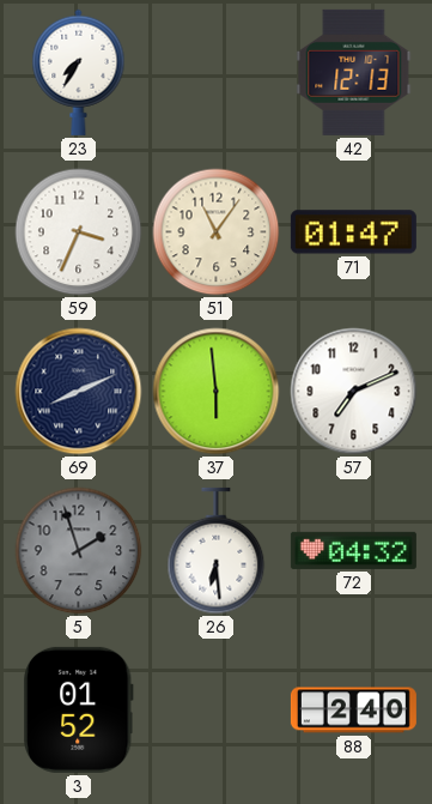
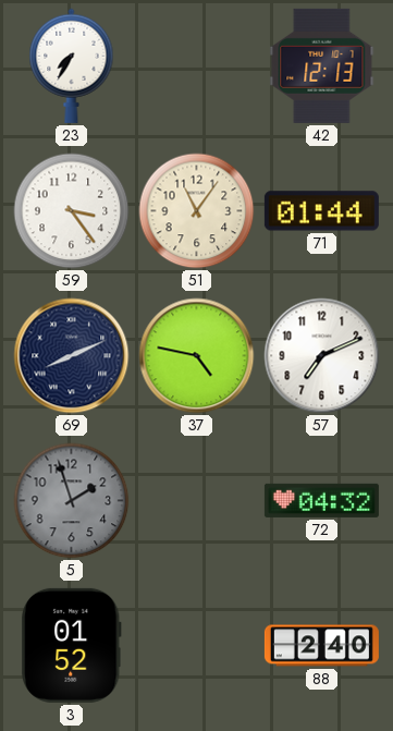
59: 3:34 -> 3:24
71: 01:47 -> 01:44
37: 5:59 -> 4:47
26: 6:29 -> none
